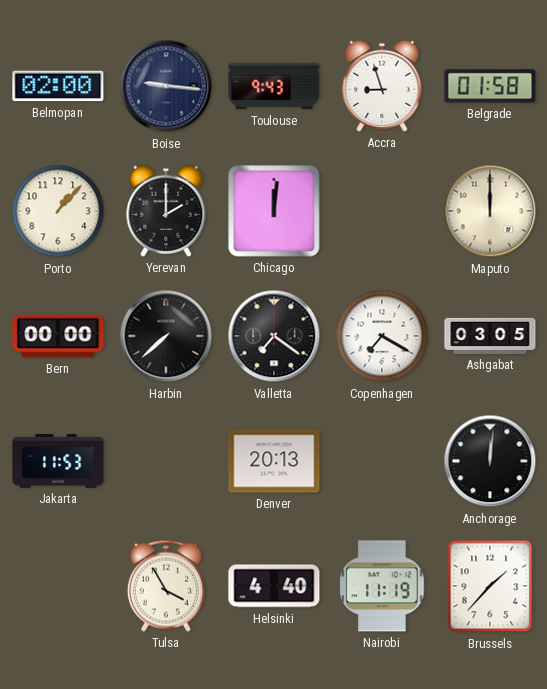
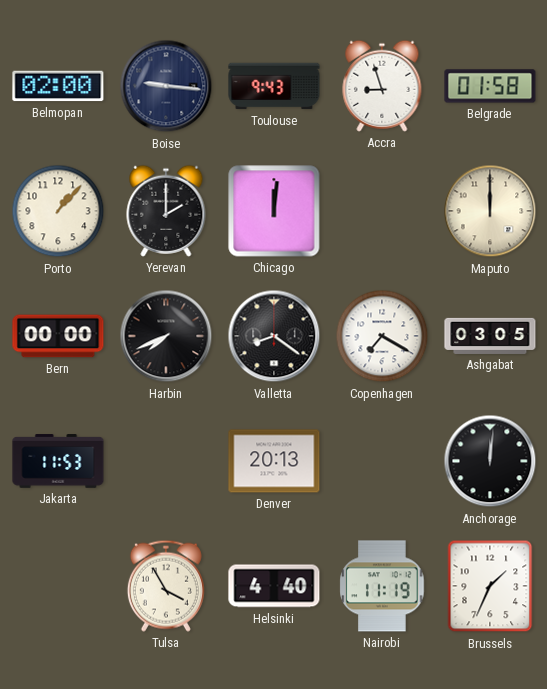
Harbin: 7:38 -> 7:41
Valletta: 7:21 -> 8:21
Brussels: 1:37 -> 1:34
